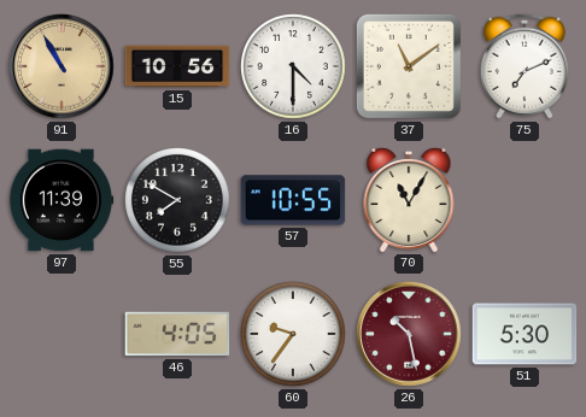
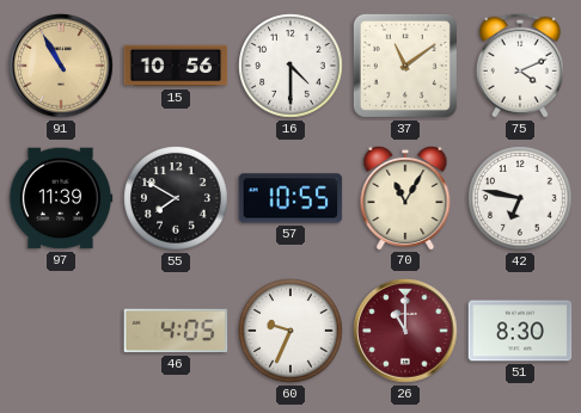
75: 7:11 -> 4:11
42: none -> 6:47
60: 9:36 -> 9:34
26: 10:28 -> 11:00
51: 5:30 -> 8:30
